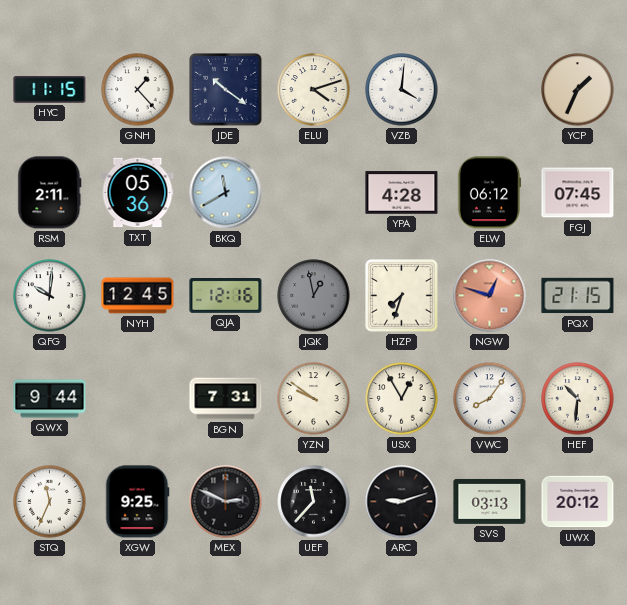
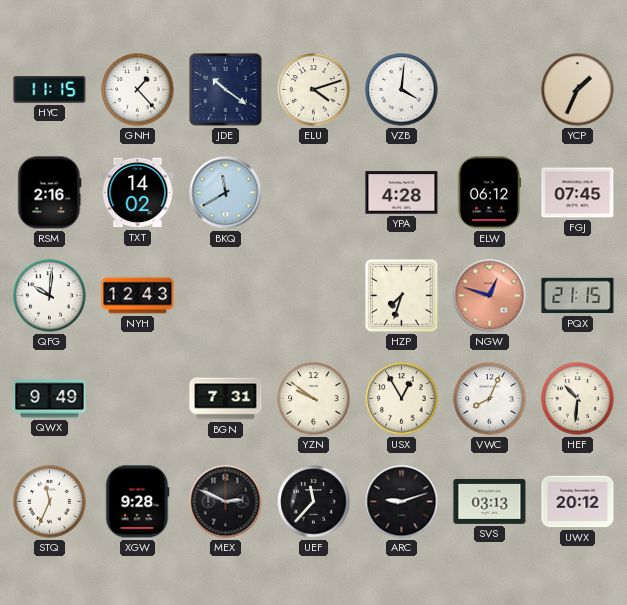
RSM: 2:11 -> 2:16
TXT: 05:36 -> 14:02
NYH: 12:45 -> 12:43
QJA: 12:16 -> none
JQK: 12:58 -> none
QWX: 9:44 -> 9:49
VWC: 8:06 -> 8:04
XGW: 9:25 -> 9:28
